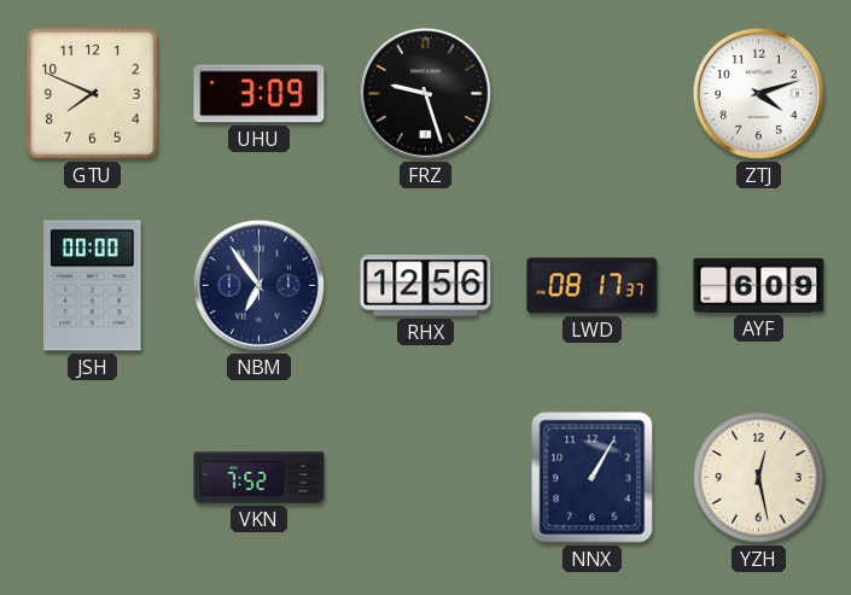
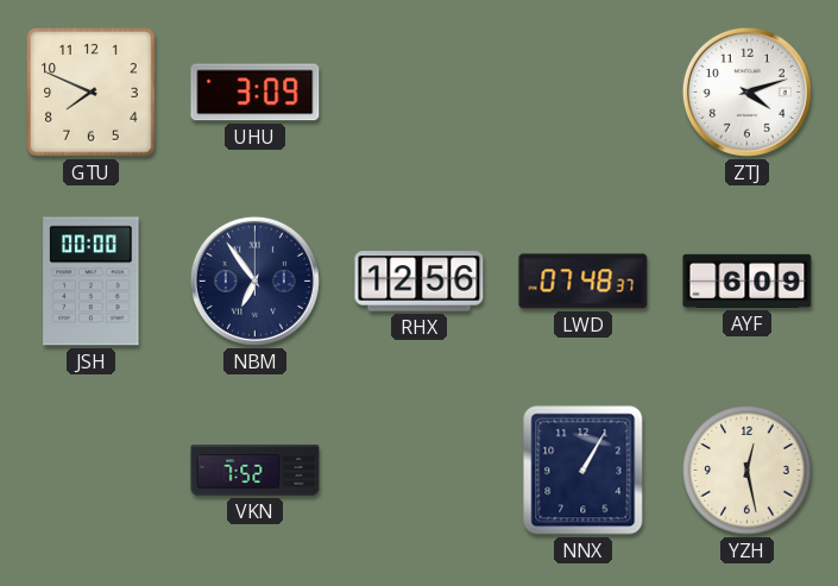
FRZ: 9:27 -> none
LWD: 08:17 -> 07:48
